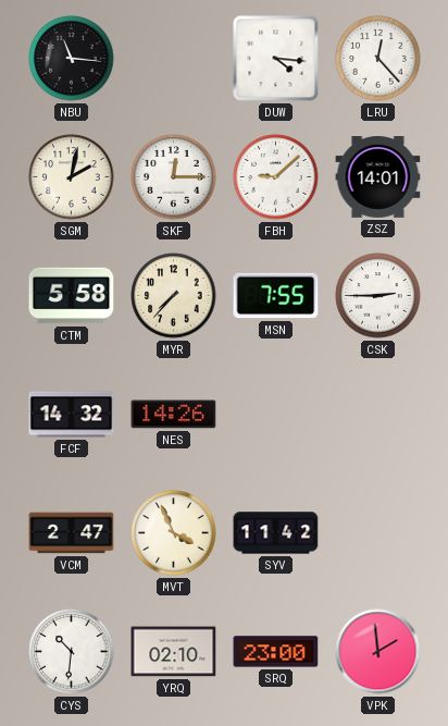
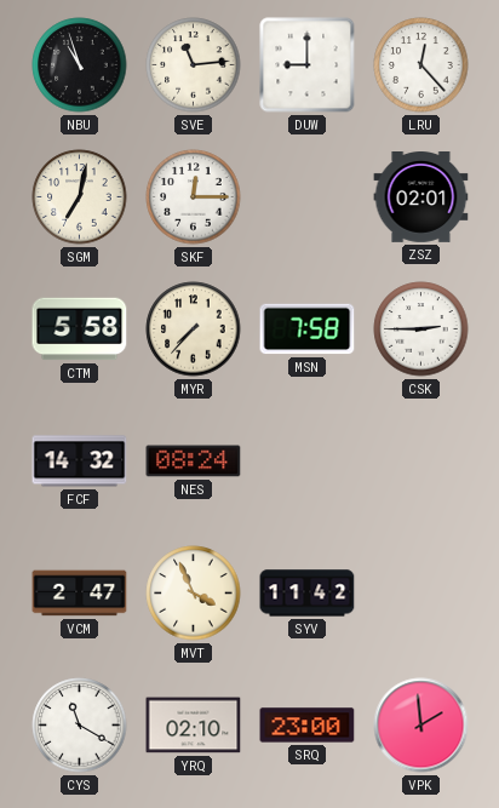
NBU: 11:16 -> 10:57
SVE: none -> 11:14
DUW: 4:16 -> 9:00
SGM: 2:02 -> 7:02
FBH: 9:08 -> none
ZSZ: 14:01 -> 02:01
MSN: 7:55 -> 7:58
NES: 14:26 -> 08:24
CYS: 10:31 -> 11:20
